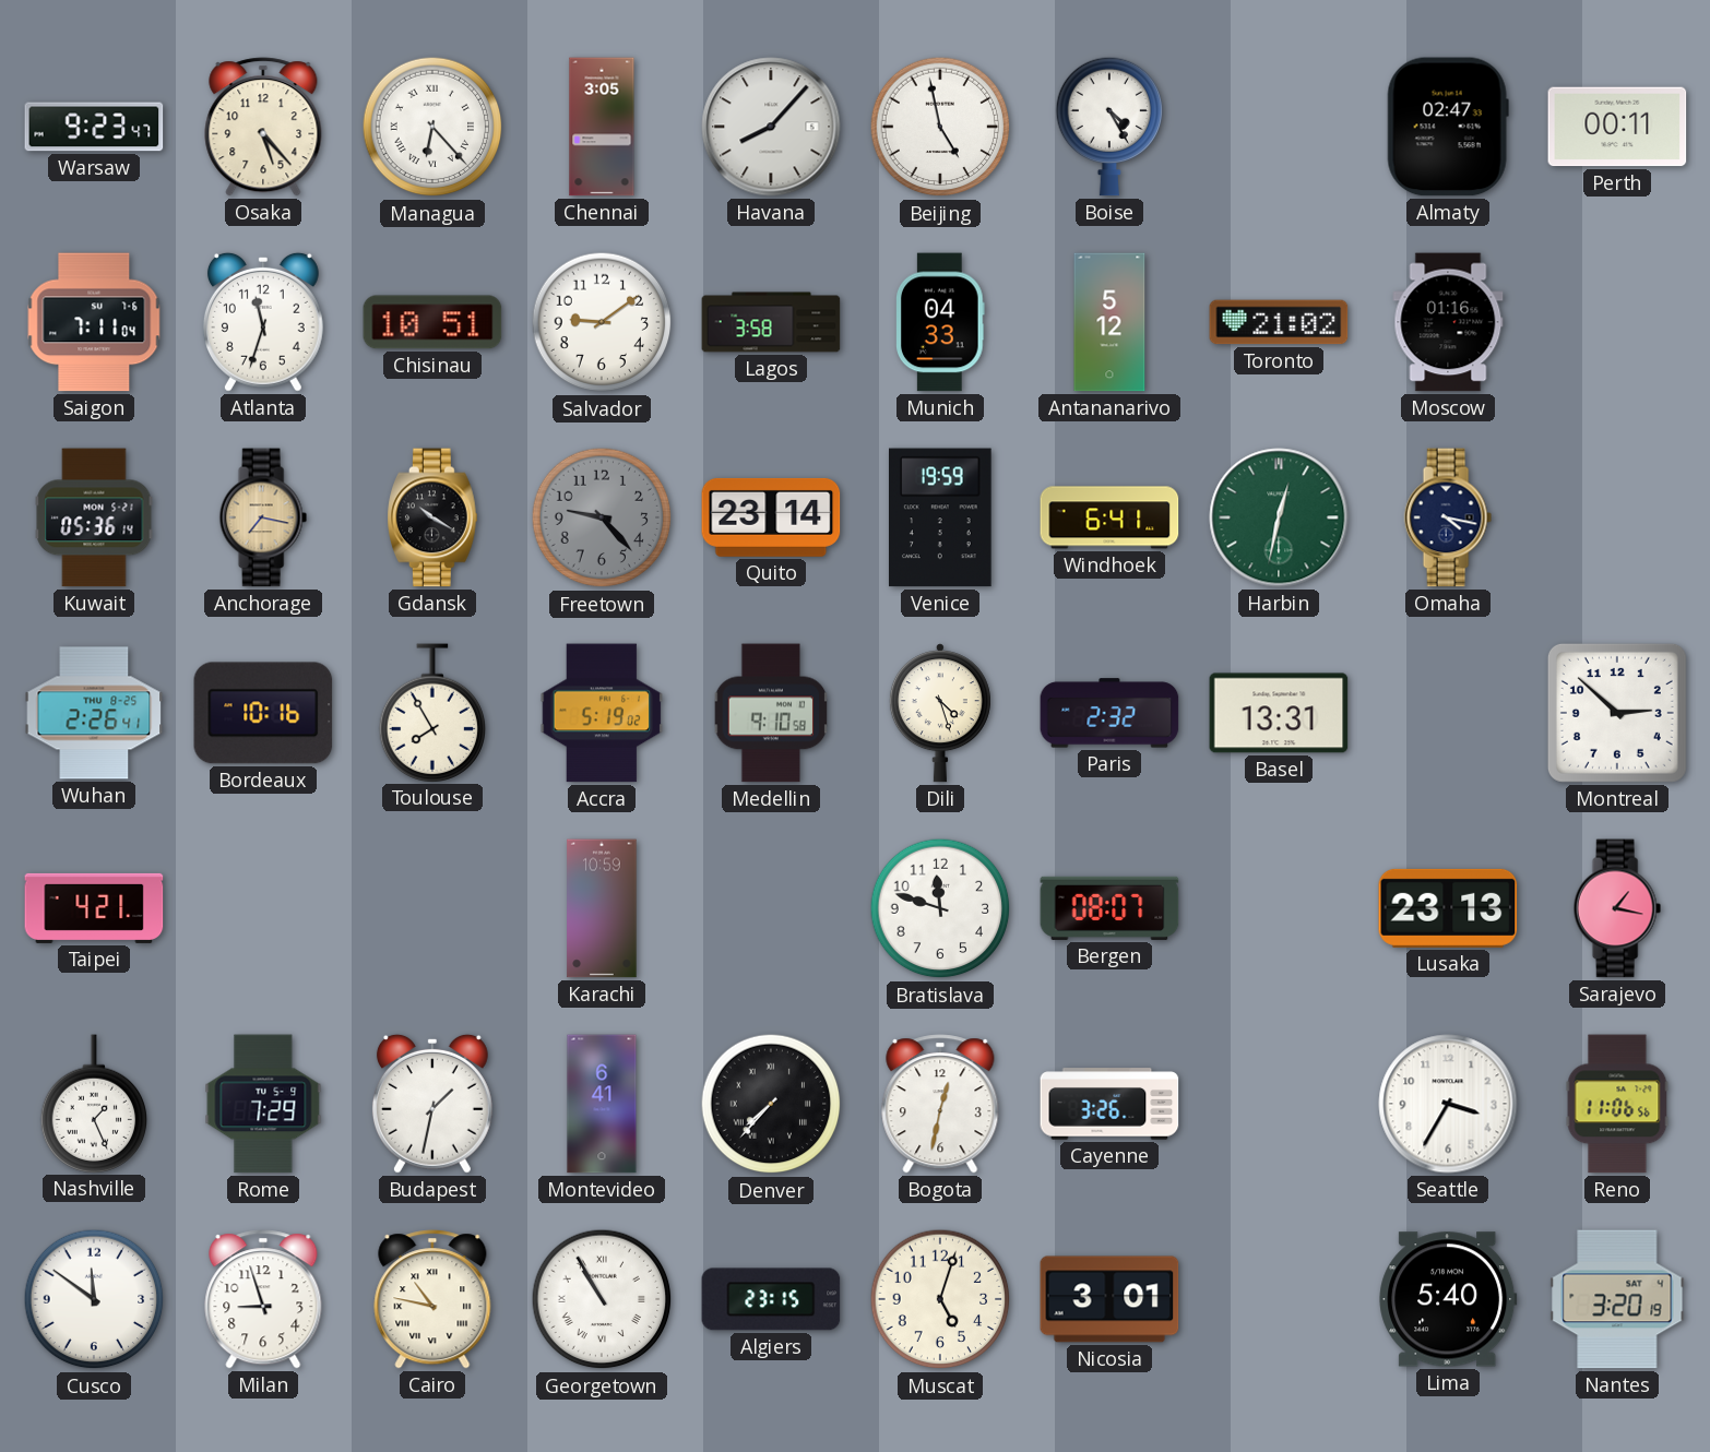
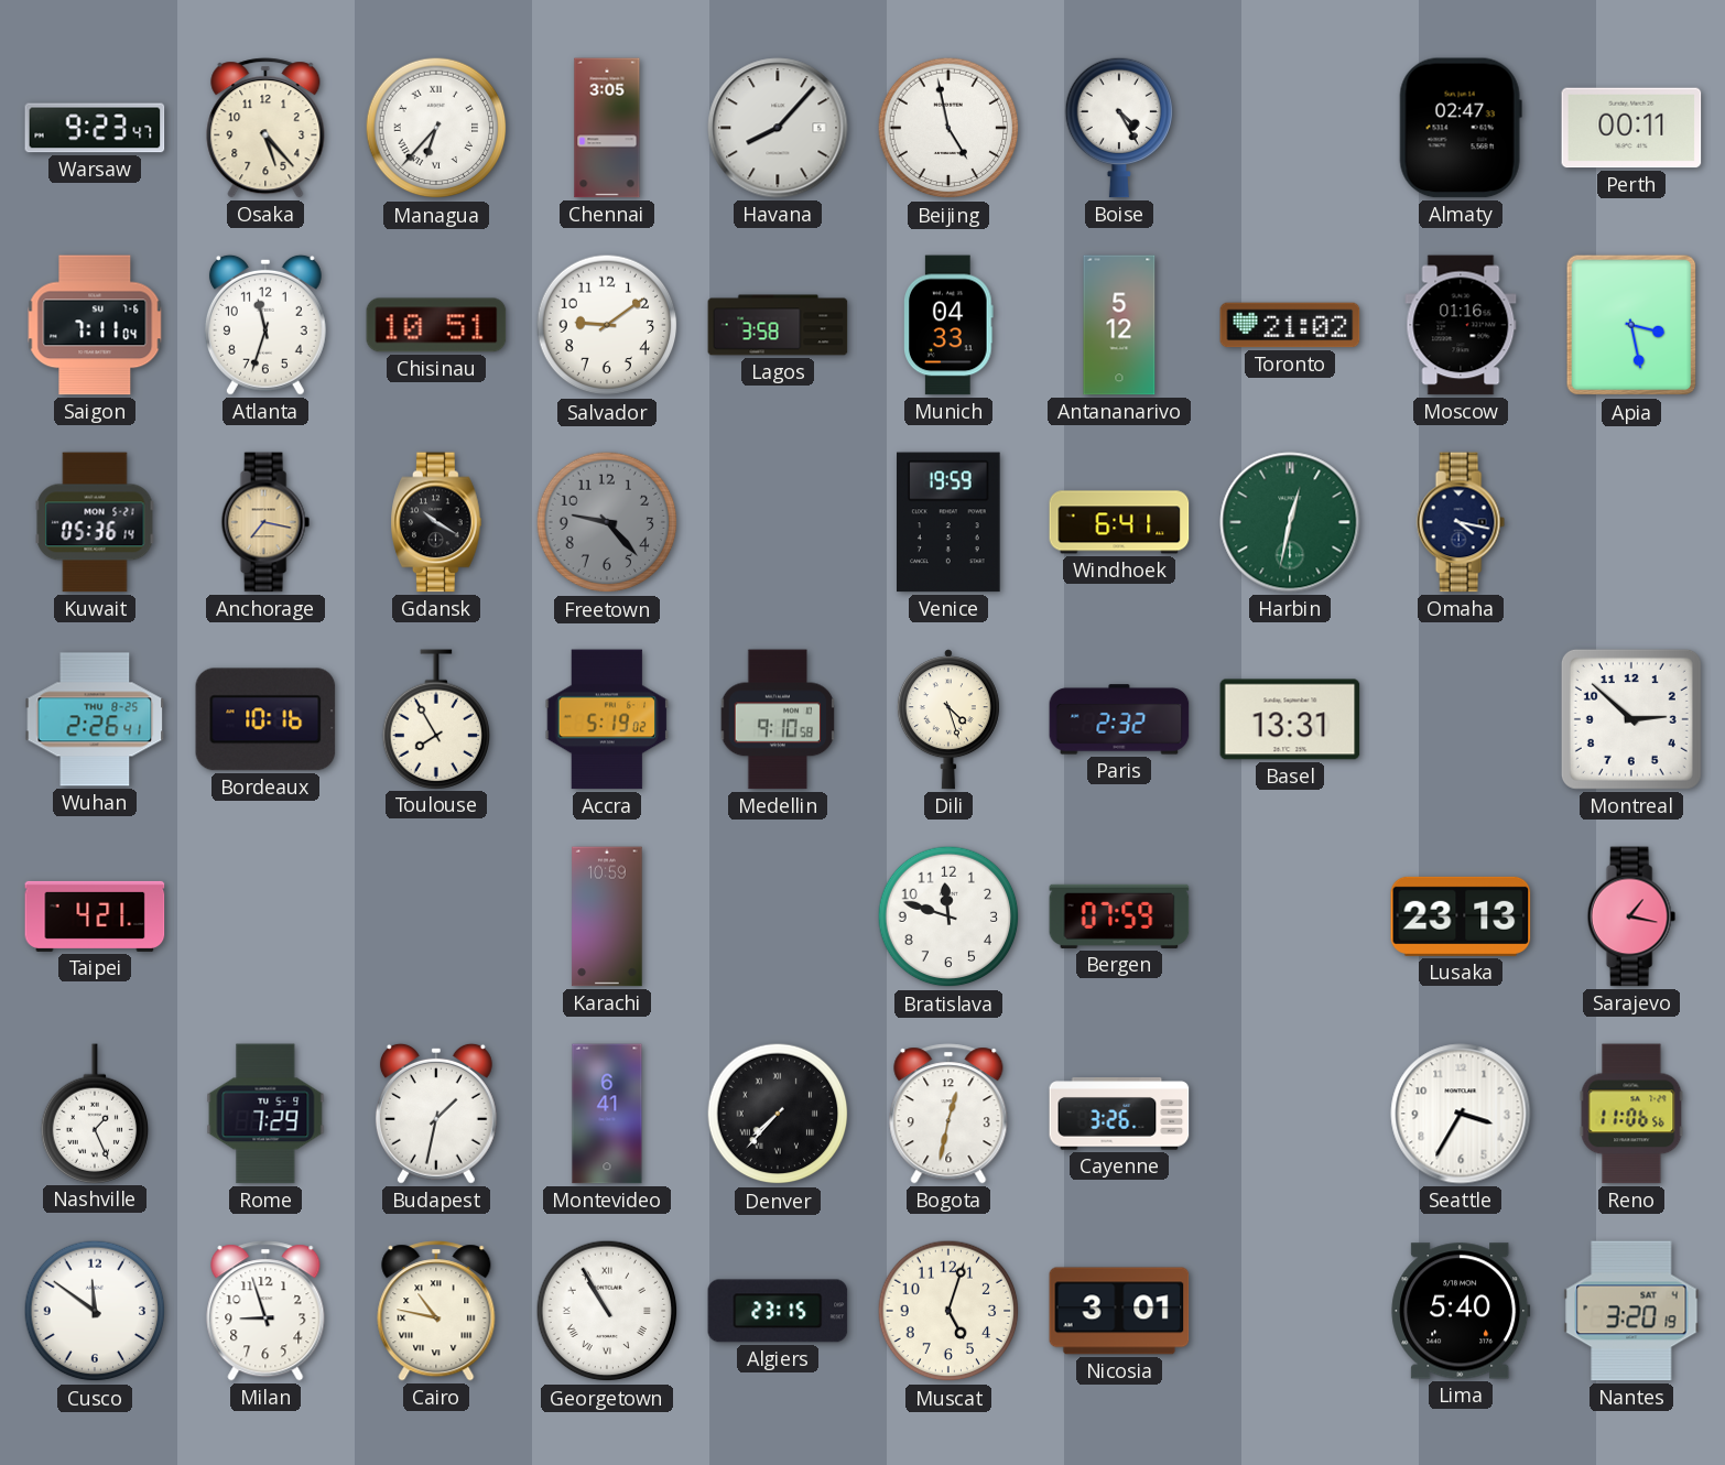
Managua: 6:23 -> 6:37
Apia: none -> 3:28
Quito: 23:14 -> none
Bergen: 08:07 -> 07:59
